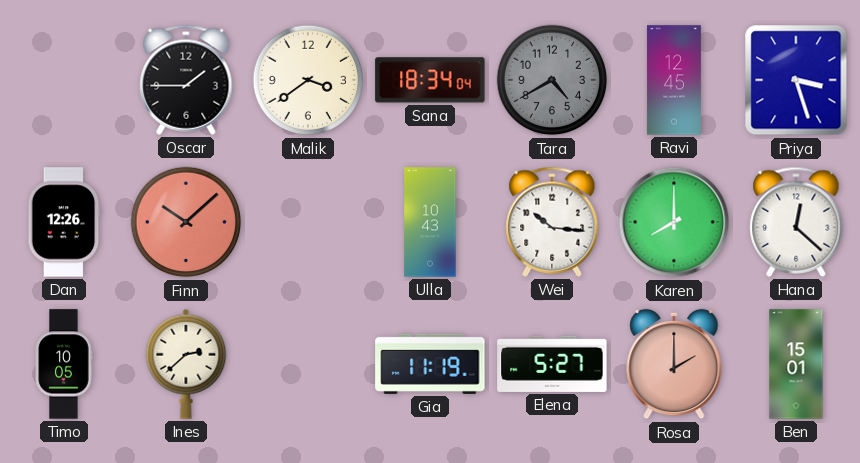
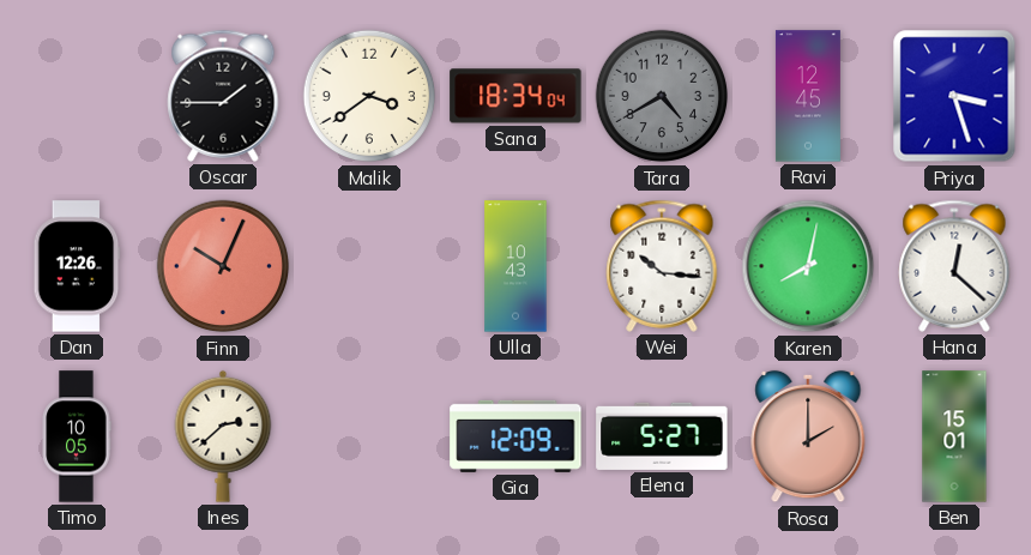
Finn: 10:08 -> 10:04
Karen: 8:00 -> 8:02
Gia: 11:19 -> 12:09
